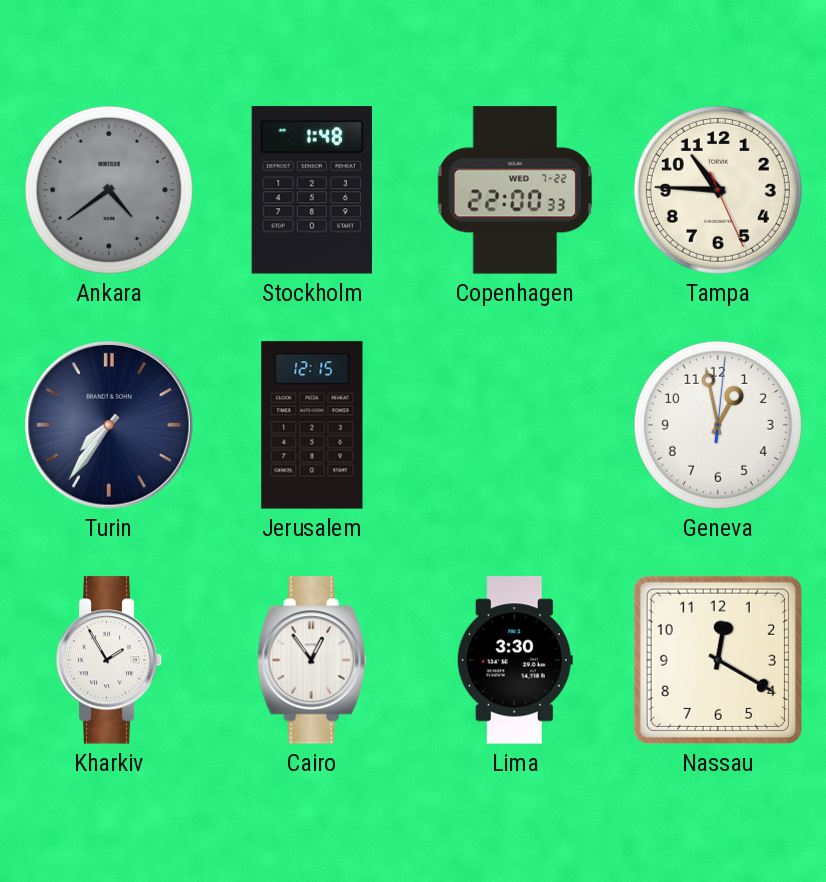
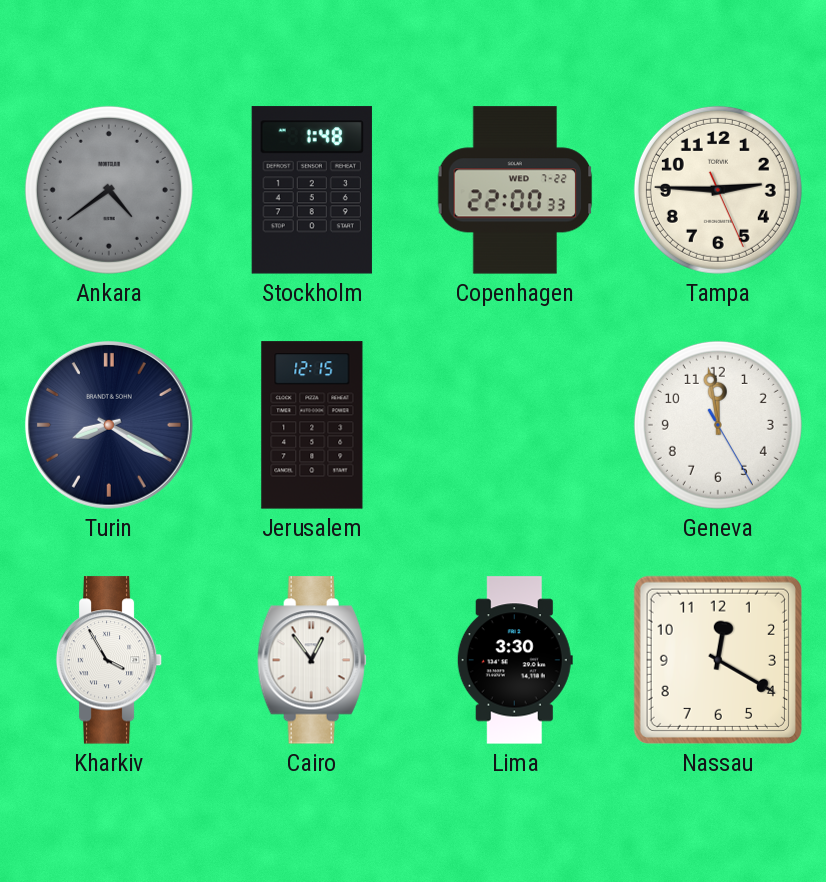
Tampa: 10:45 -> 2:45
Turin: 7:36 -> 8:20
Geneva: 12:58 -> 11:58
Kharkiv: 1:55 -> 3:55
